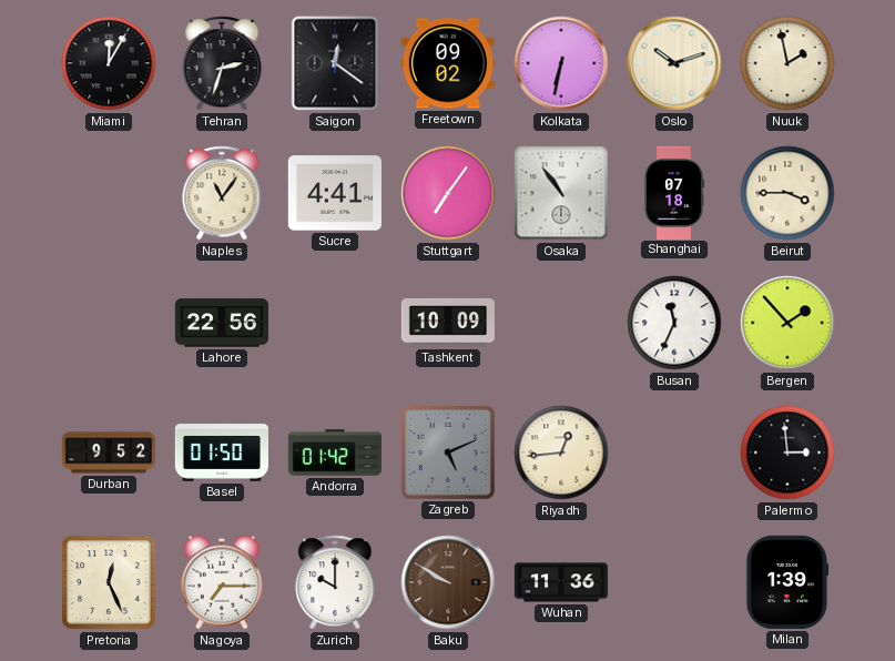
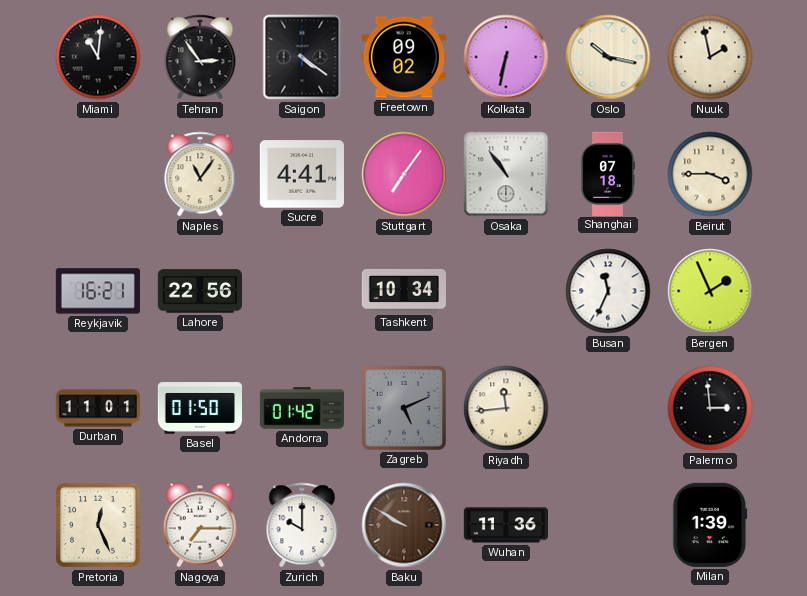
Miami: 12:05 -> 11:01
Tehran: 2:33 -> 2:54
Saigon: 12:21 -> 4:21
Oslo: 10:12 -> 10:17
Reykjavik: none -> 16:21
Tashkent: 10:09 -> 10:34
Bergen: 1:53 -> 1:56
Durban: 9:52 -> 11:01
Riyadh: 12:44 -> 11:44
